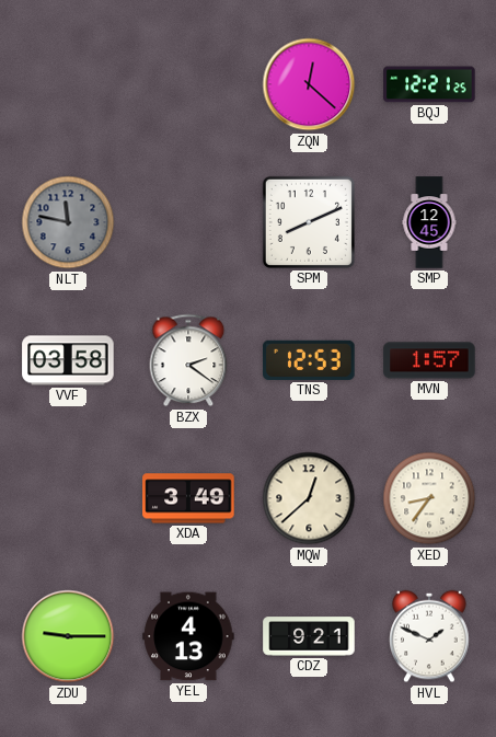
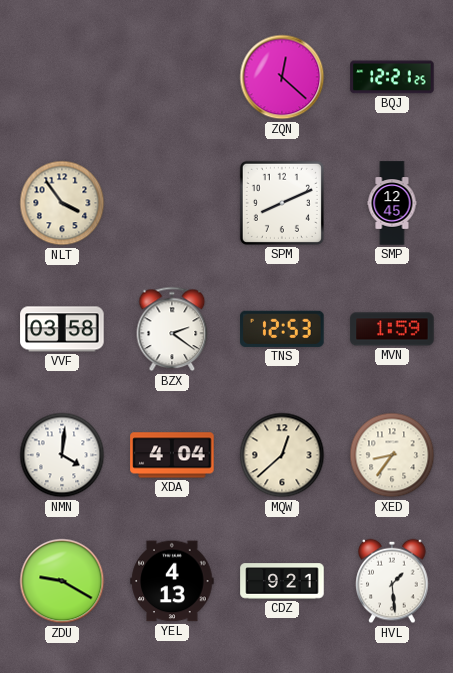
NLT: 11:47 -> 3:54
NLT dial: grey -> cream
MVN: 1:57 -> 1:59
NMN: none -> 4:01
XDA: 3:49 -> 4:04
ZDU: 9:15 -> 9:20
HVL: 1:49 -> 1:29
